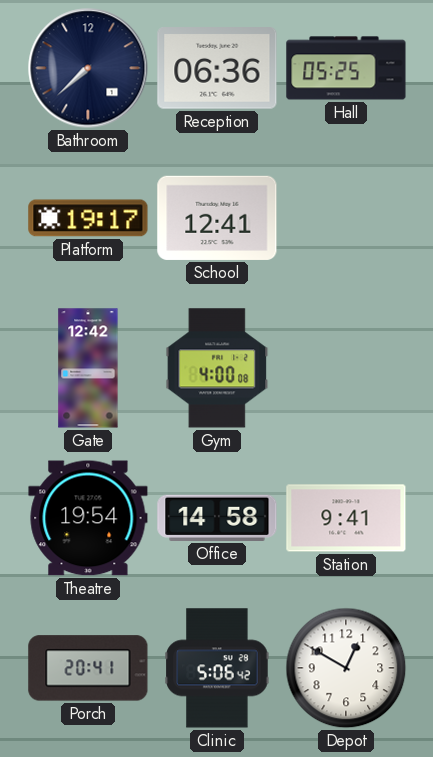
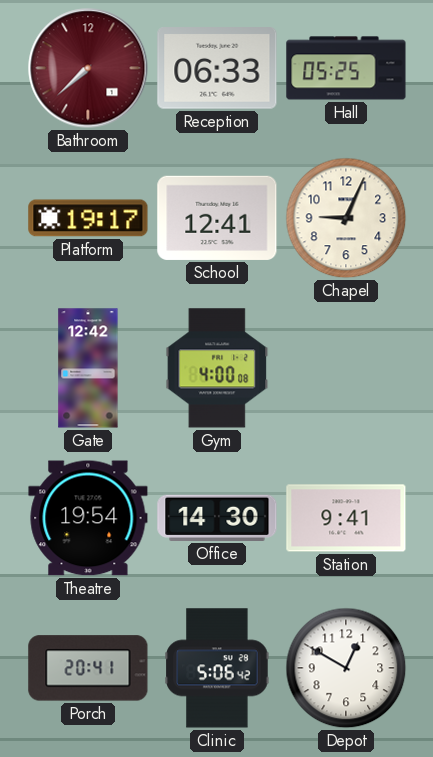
Bathroom dial: navy -> burgundy
Reception: 06:36 -> 06:33
Chapel: none -> 9:04
Office: 14:58 -> 14:30
